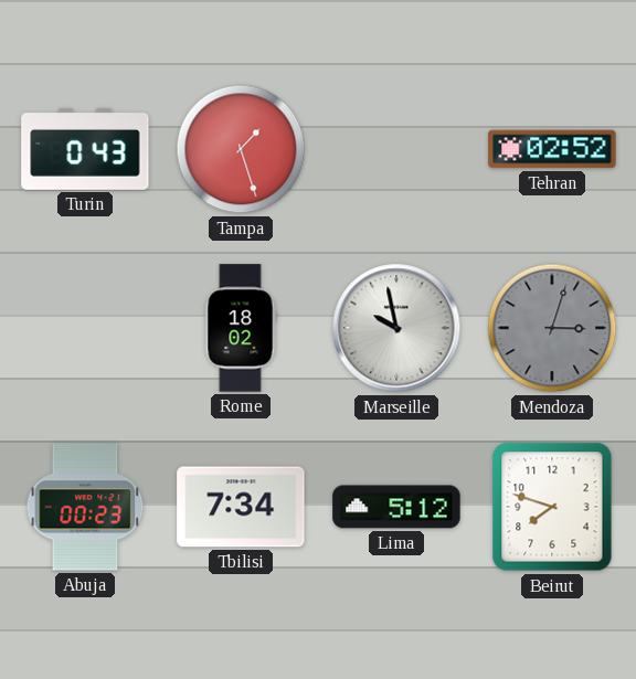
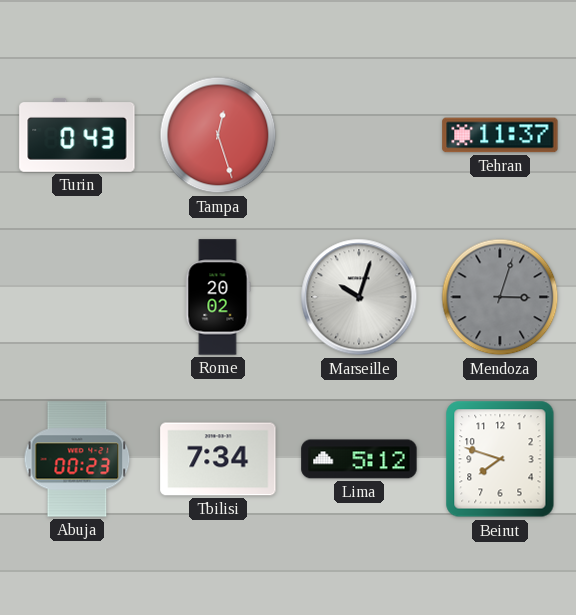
Tampa: 1:27 -> 12:27
Tehran: 02:52 -> 11:37
Rome: 18:02 -> 20:02
Marseille: 9:58 -> 10:03
